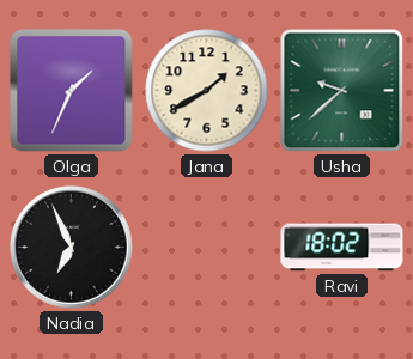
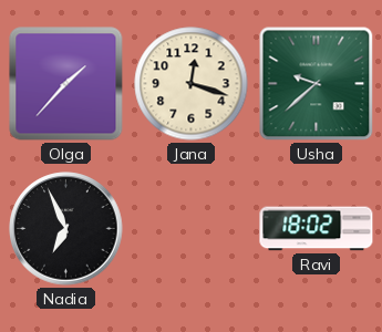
Olga: 1:34 -> 1:37
Jana: 1:40 -> 12:18
